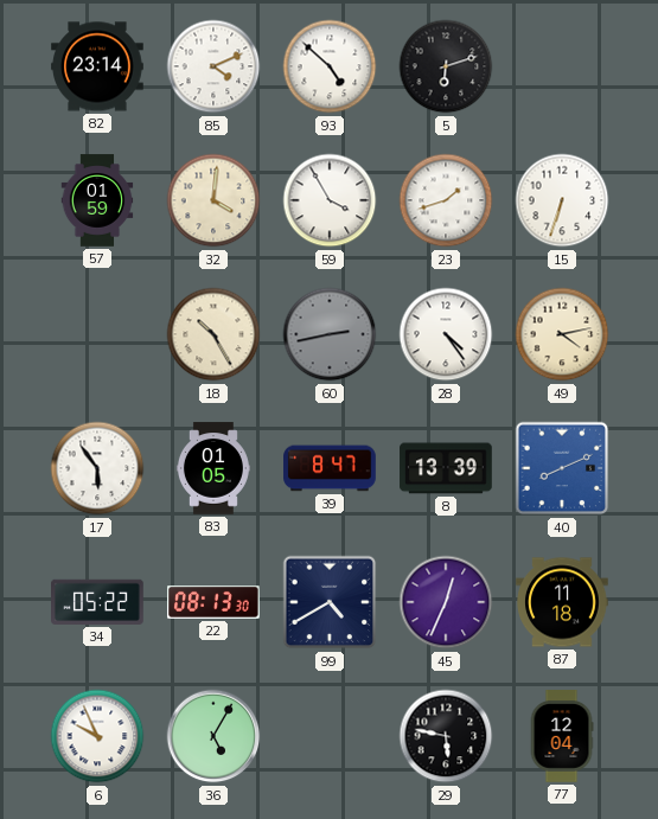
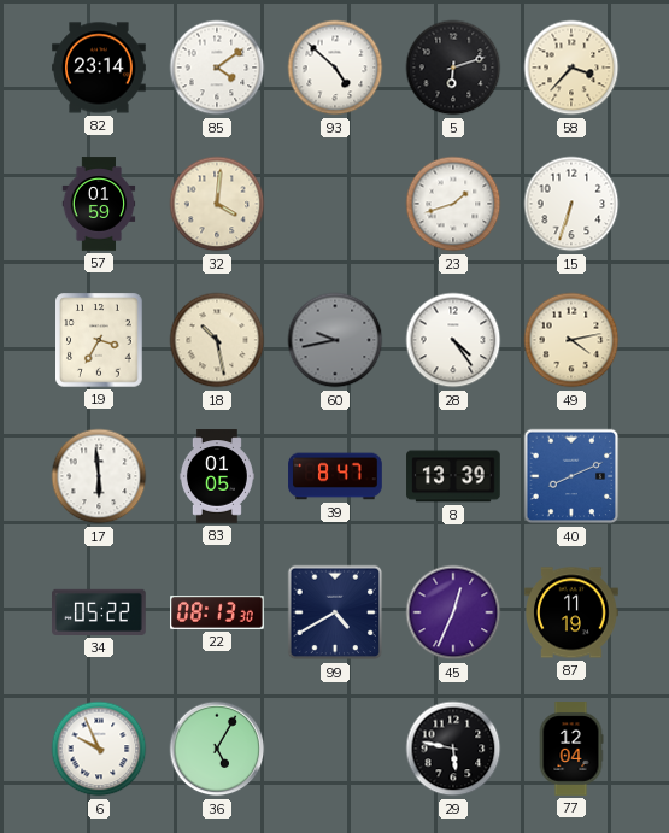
85: 4:11 -> 4:09
58: none -> 3:37
59: 3:55 -> none
19: none -> 3:35
18: 10:25 -> 10:28
60: 2:43 -> 9:43
17: 5:54 -> 5:59
87: 11:18 -> 11:19
